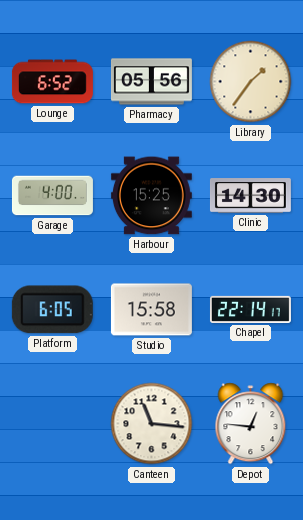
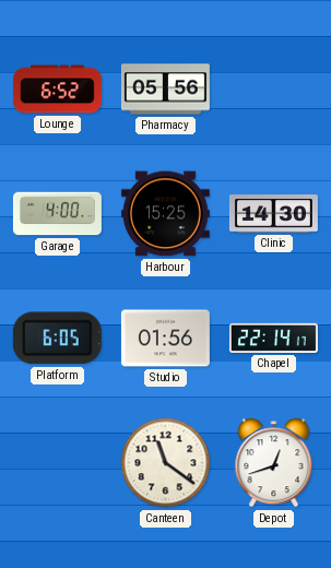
Library: 1:36 -> none
Studio: 15:58 -> 01:56
Canteen: 11:16 -> 11:21
Depot: 12:46 -> 12:42
